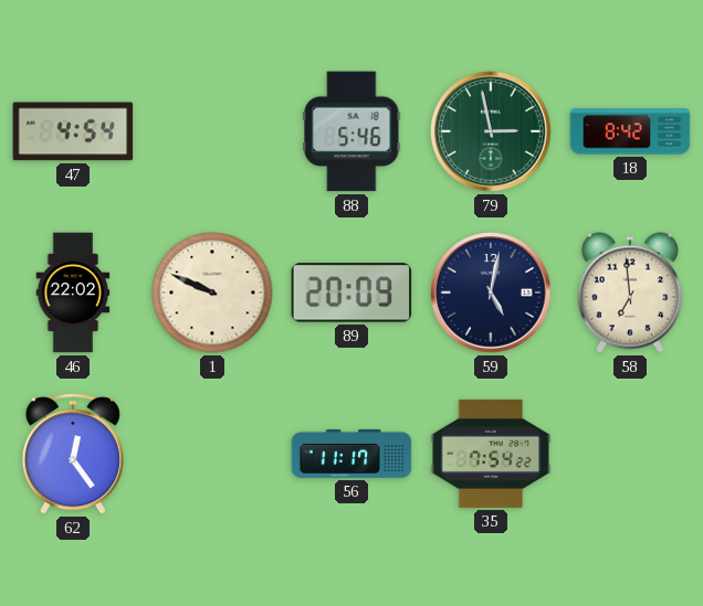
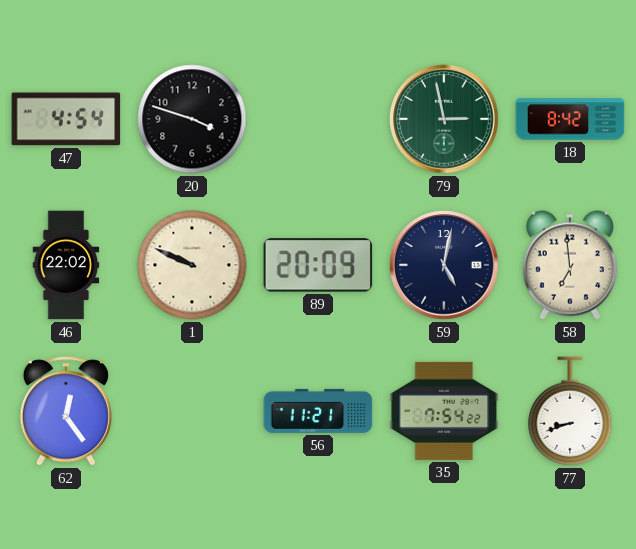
20: none -> 3:48
88: 5:46 -> none
56: 11:17 -> 11:21
77: none -> 8:42
